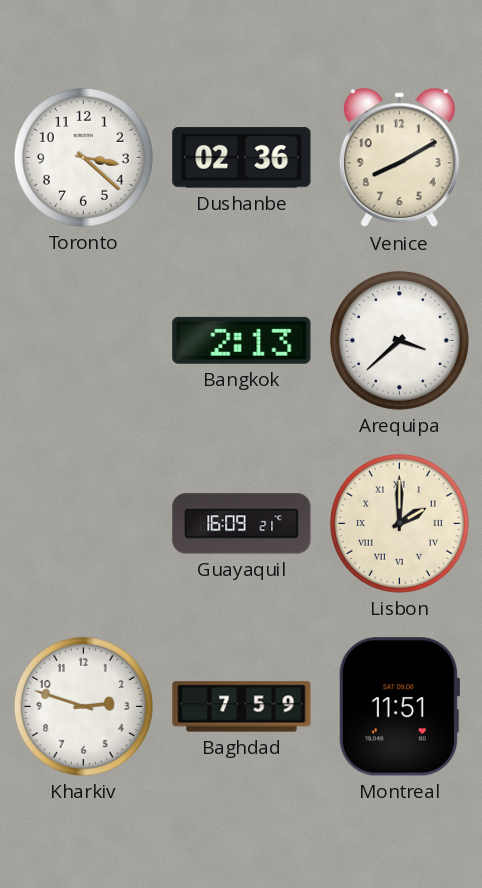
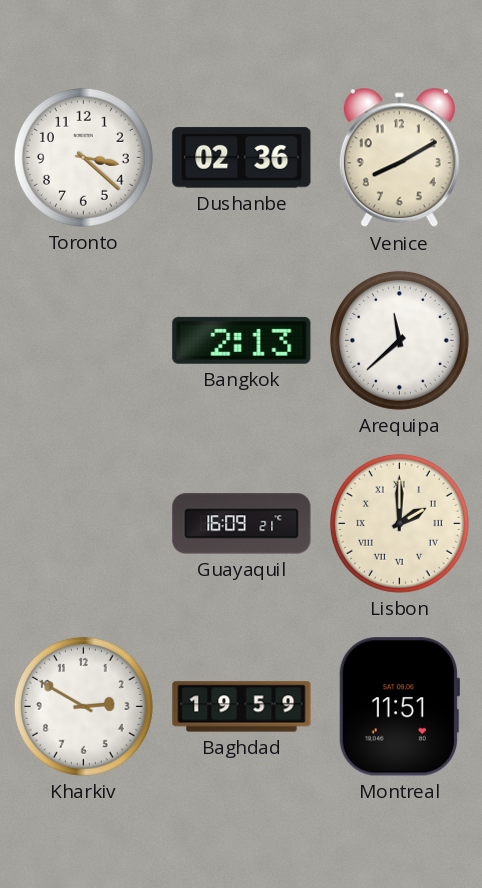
Arequipa: 3:38 -> 11:38
Kharkiv: 2:48 -> 2:50
Baghdad: 7:59 -> 19:59
